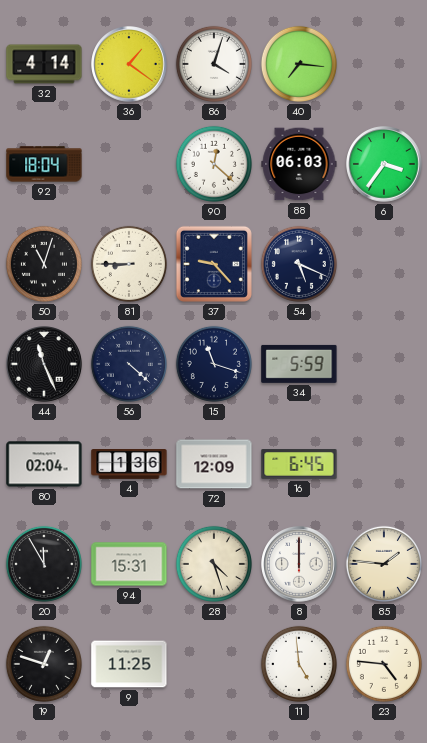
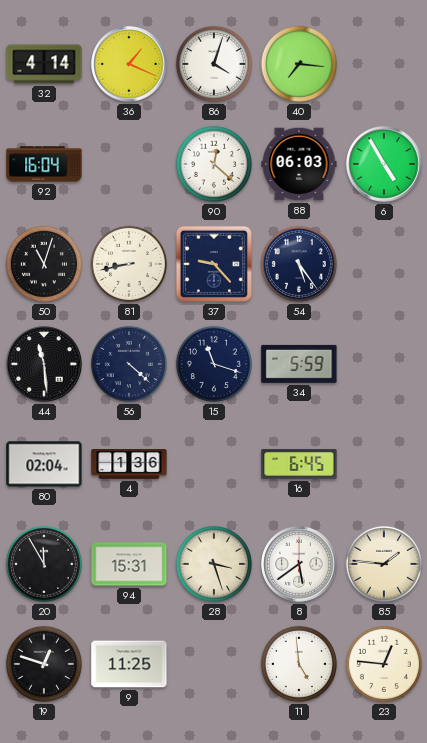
36: 1:21 -> 1:19
92: 18:04 -> 16:04
6: 3:36 -> 4:55
81: 8:45 -> 8:43
54: 5:19 -> 5:24
44: 11:26 -> 11:29
72: 12:09 -> none
28: 4:27 -> 3:27
8: 12:00 -> 5:39
23: 4:46 -> 12:46
